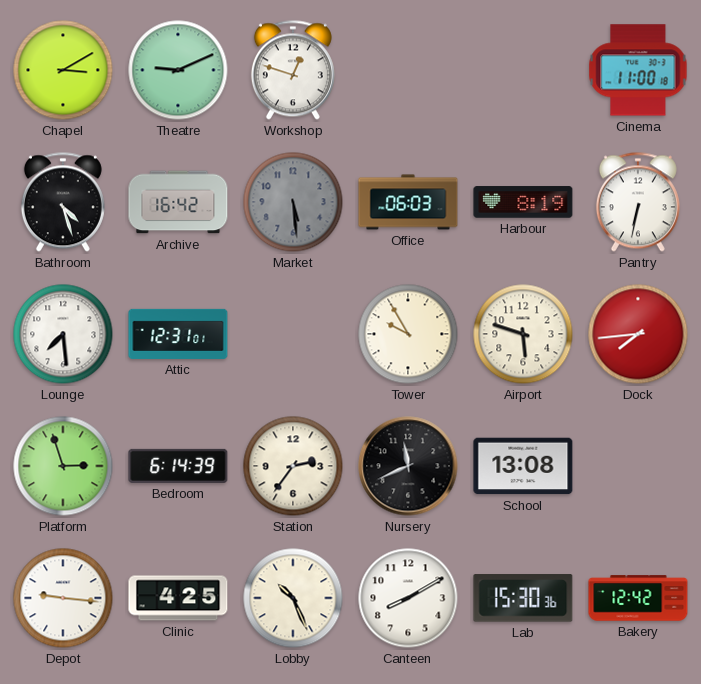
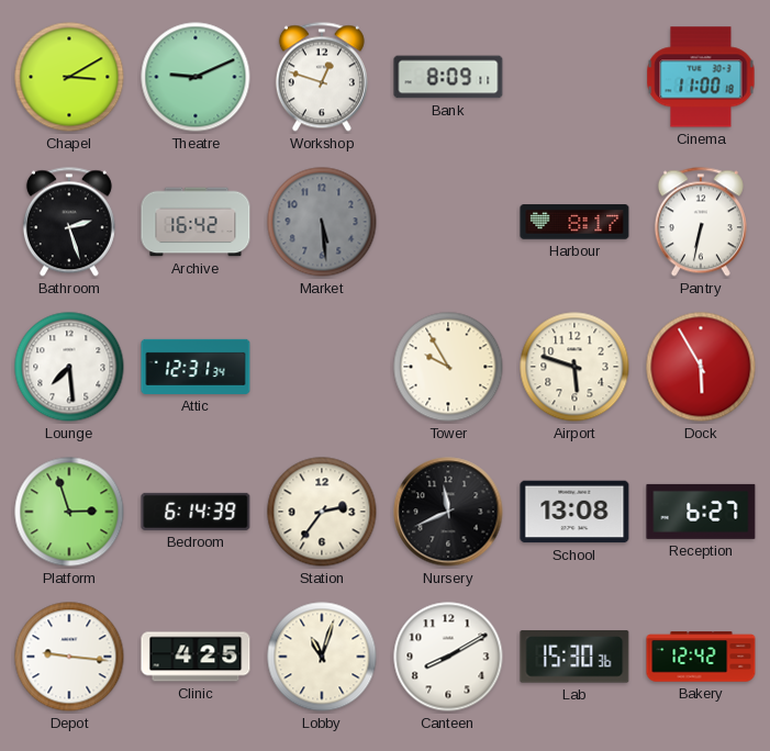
Bank: none -> 8:09
Bathroom: 4:27 -> 2:27
Office: 06:03 -> none
Harbour: 8:19 -> 8:17
Attic: 12:31:01 -> 12:31:34
Dock: 7:44 -> 5:55
Reception: none -> 6:27
Lobby: 10:26 -> 11:03
